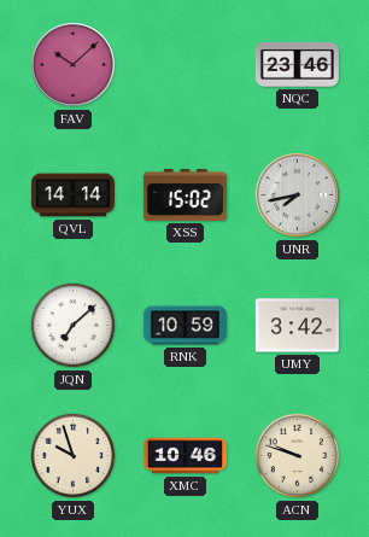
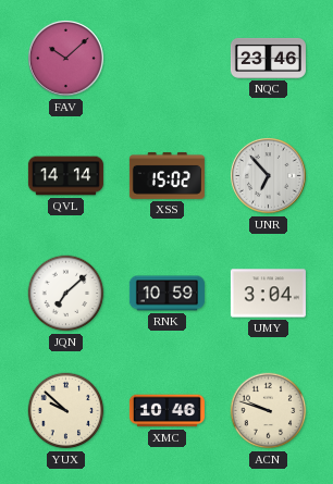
UNR: 7:43 -> 6:53
UMY: 3:42 -> 3:04
YUX: 9:57 -> 9:52
